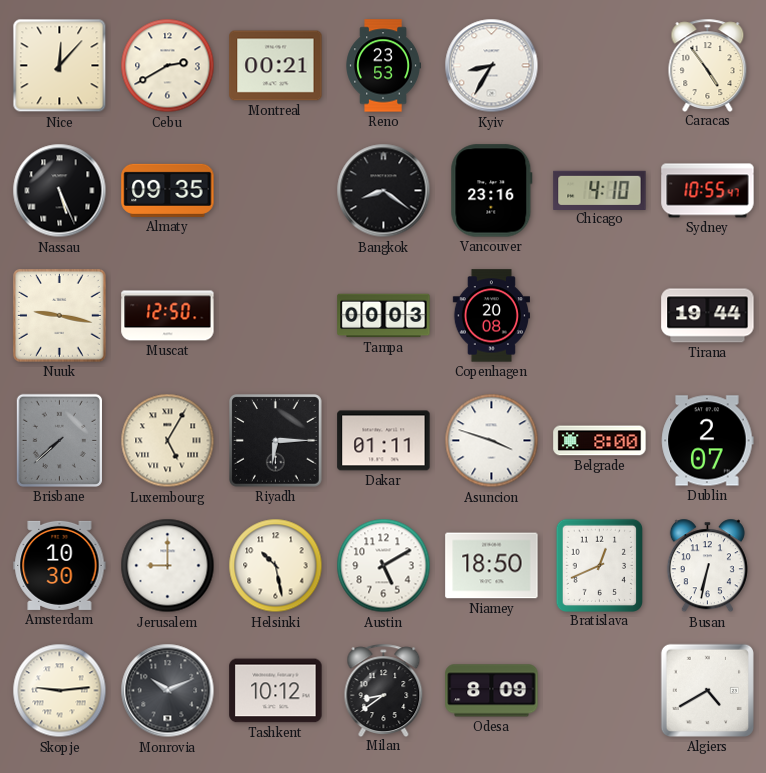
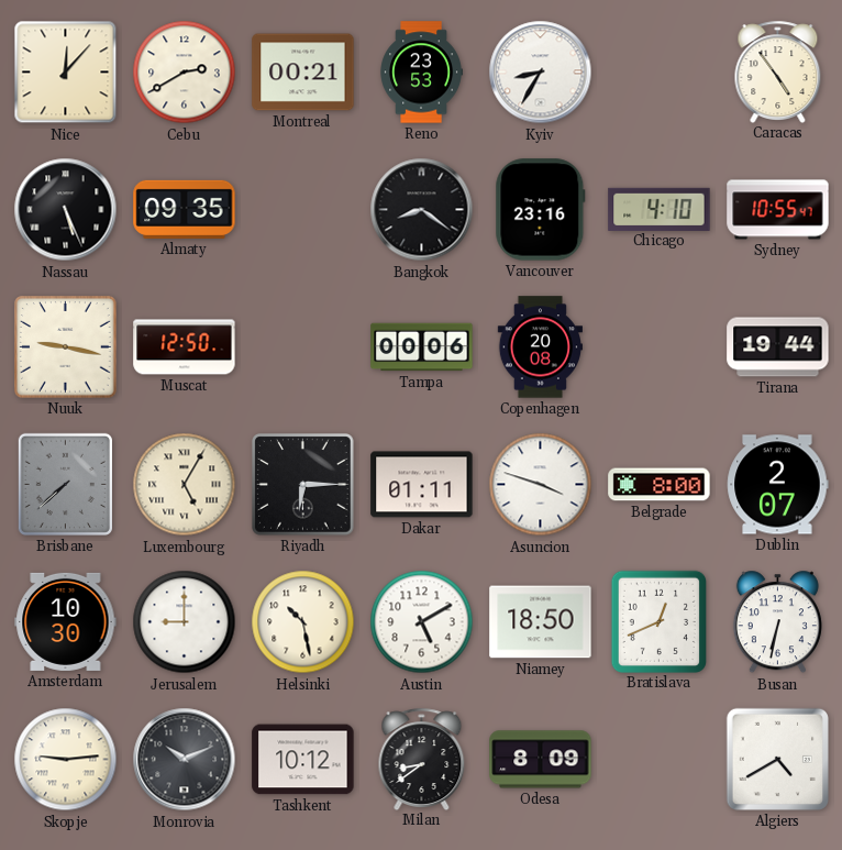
Tampa: 00:03 -> 00:06
